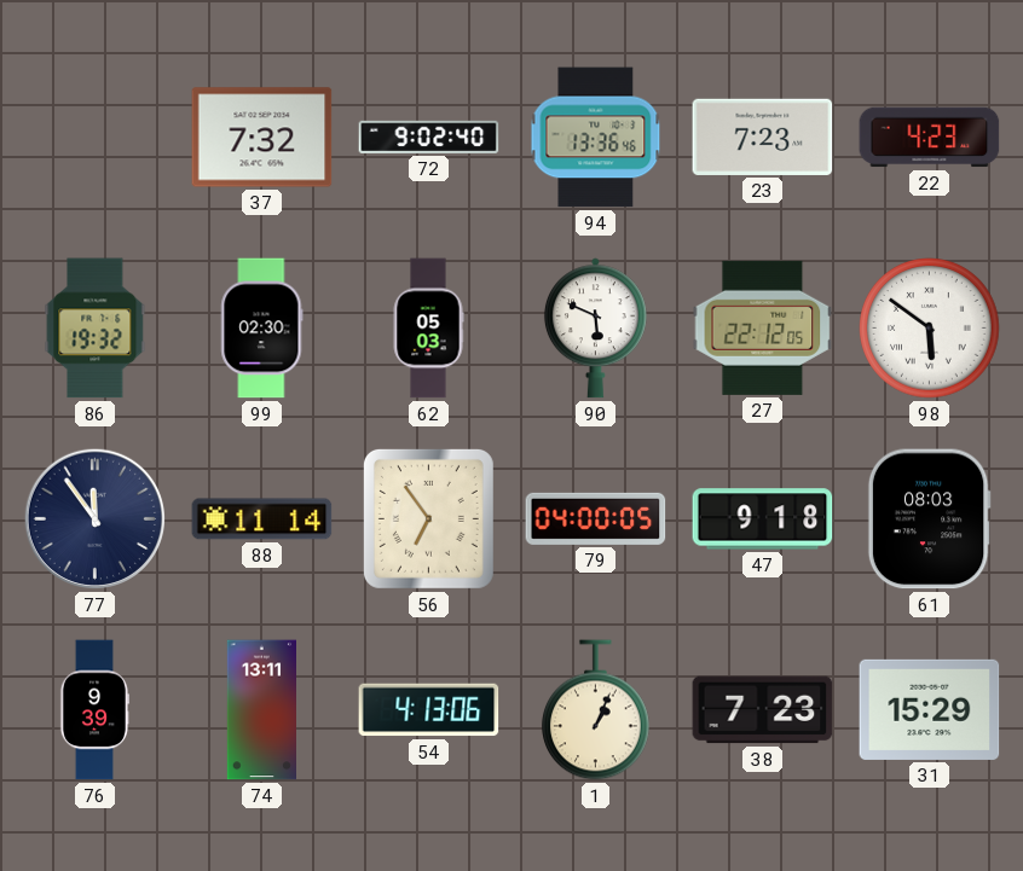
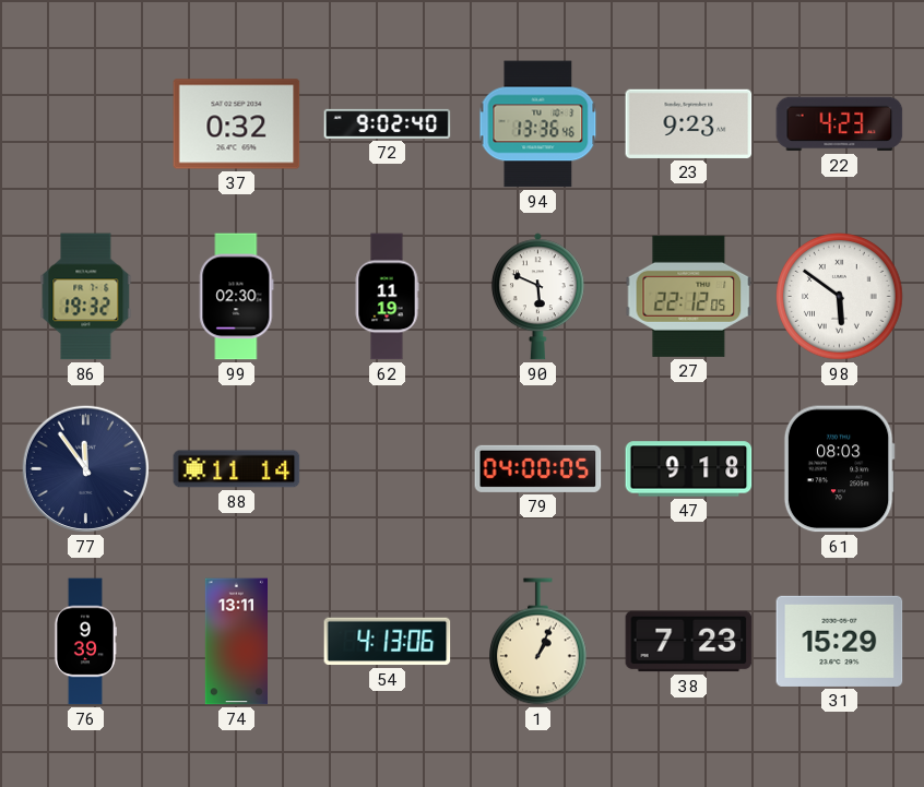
37: 7:32 -> 0:32
23: 7:23 -> 9:23
62: 05:03 -> 11:19
56: 6:54 -> none
